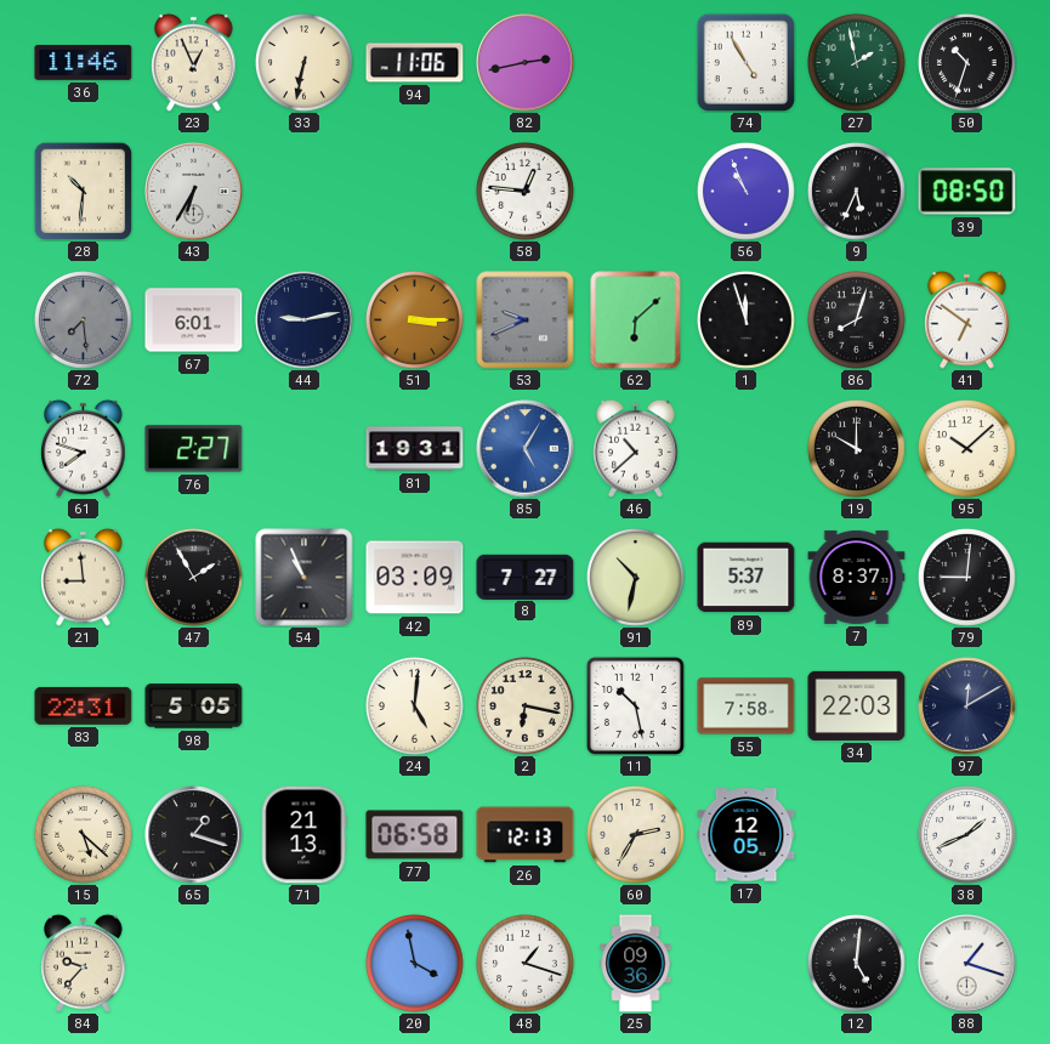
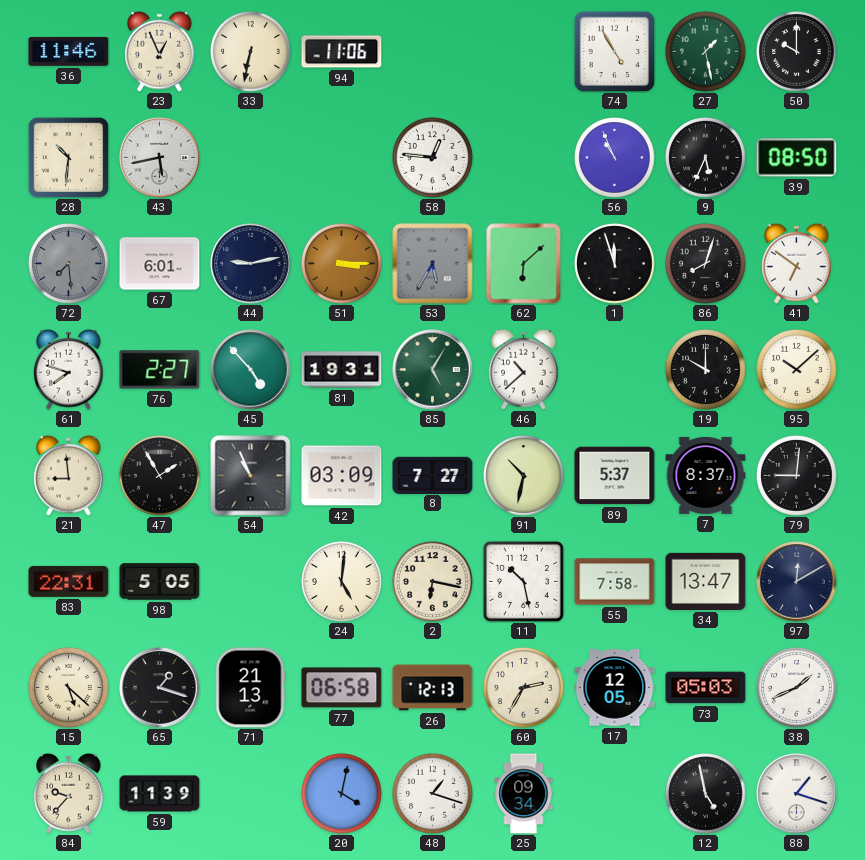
82: 2:43 -> none
27: 1:58 -> 1:28
50: 10:33 -> 10:00
43: 6:35 -> 5:43
53: 9:41 -> 5:35
45: none -> 4:53
85 dial: blue -> green
34: 22:03 -> 13:47
73: none -> 05:03
59: none -> 11:39
20: 3:58 -> 4:02
25: 09:36 -> 09:34
12: 5:01 -> 4:58
